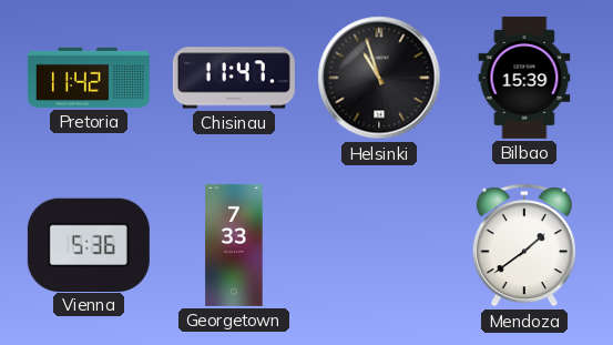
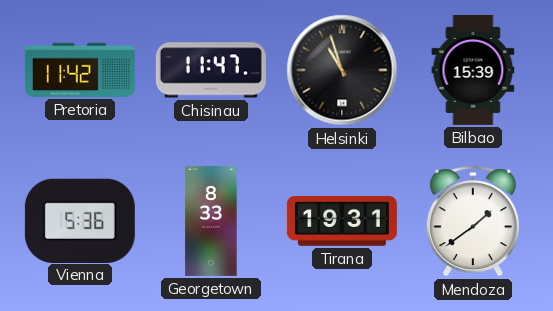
Georgetown: 7:33 -> 8:33
Tirana: none -> 19:31
